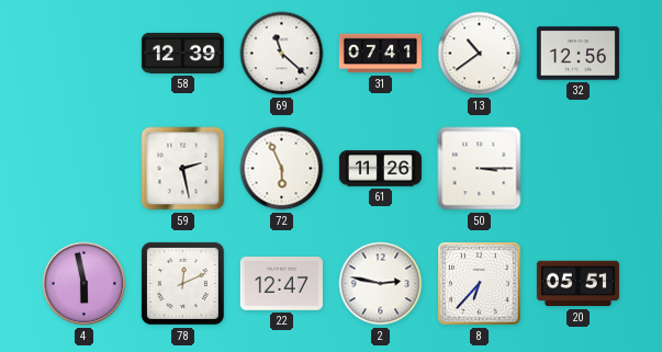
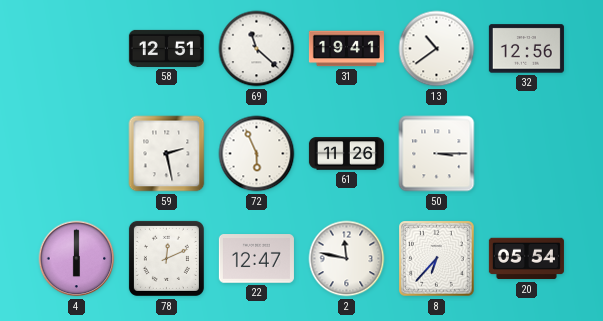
58: 12:39 -> 12:51
31: 07:41 -> 19:41
4: 5:58 -> 6:00
2: 2:47 -> 11:47
20: 05:51 -> 05:54
